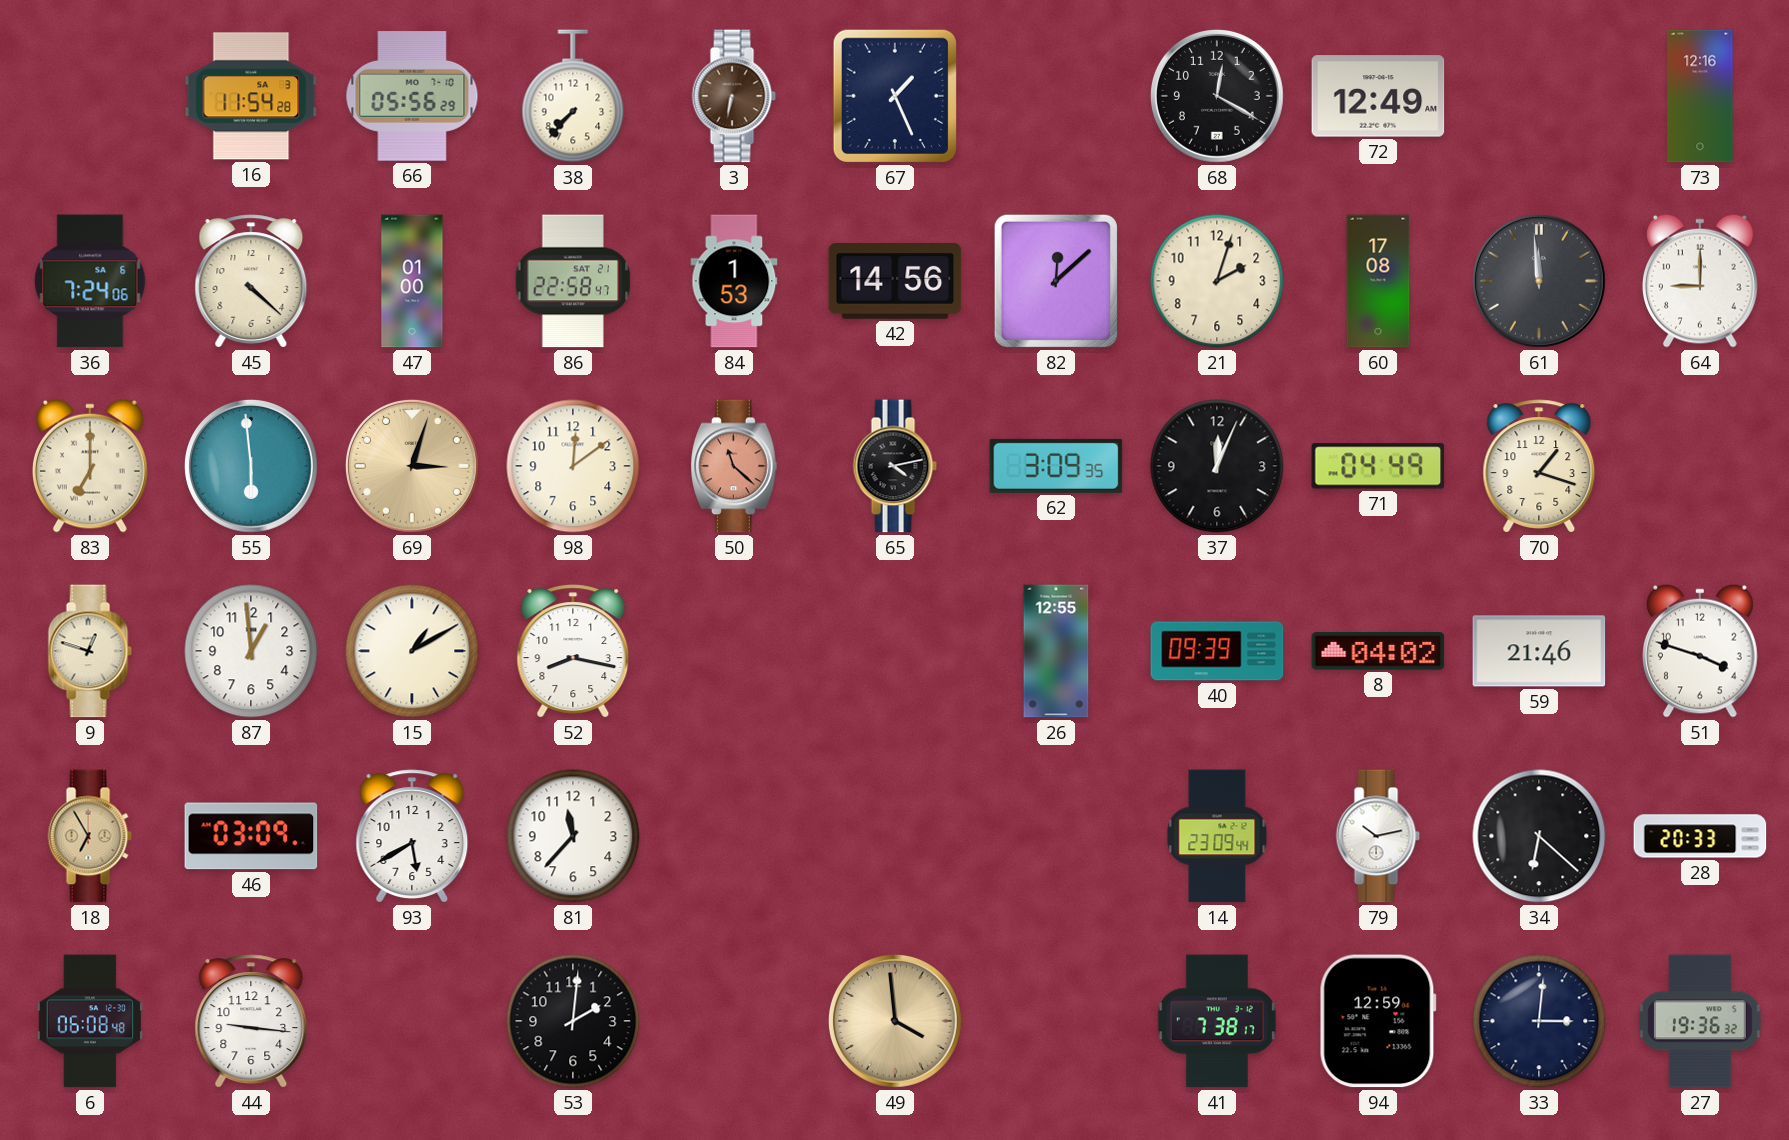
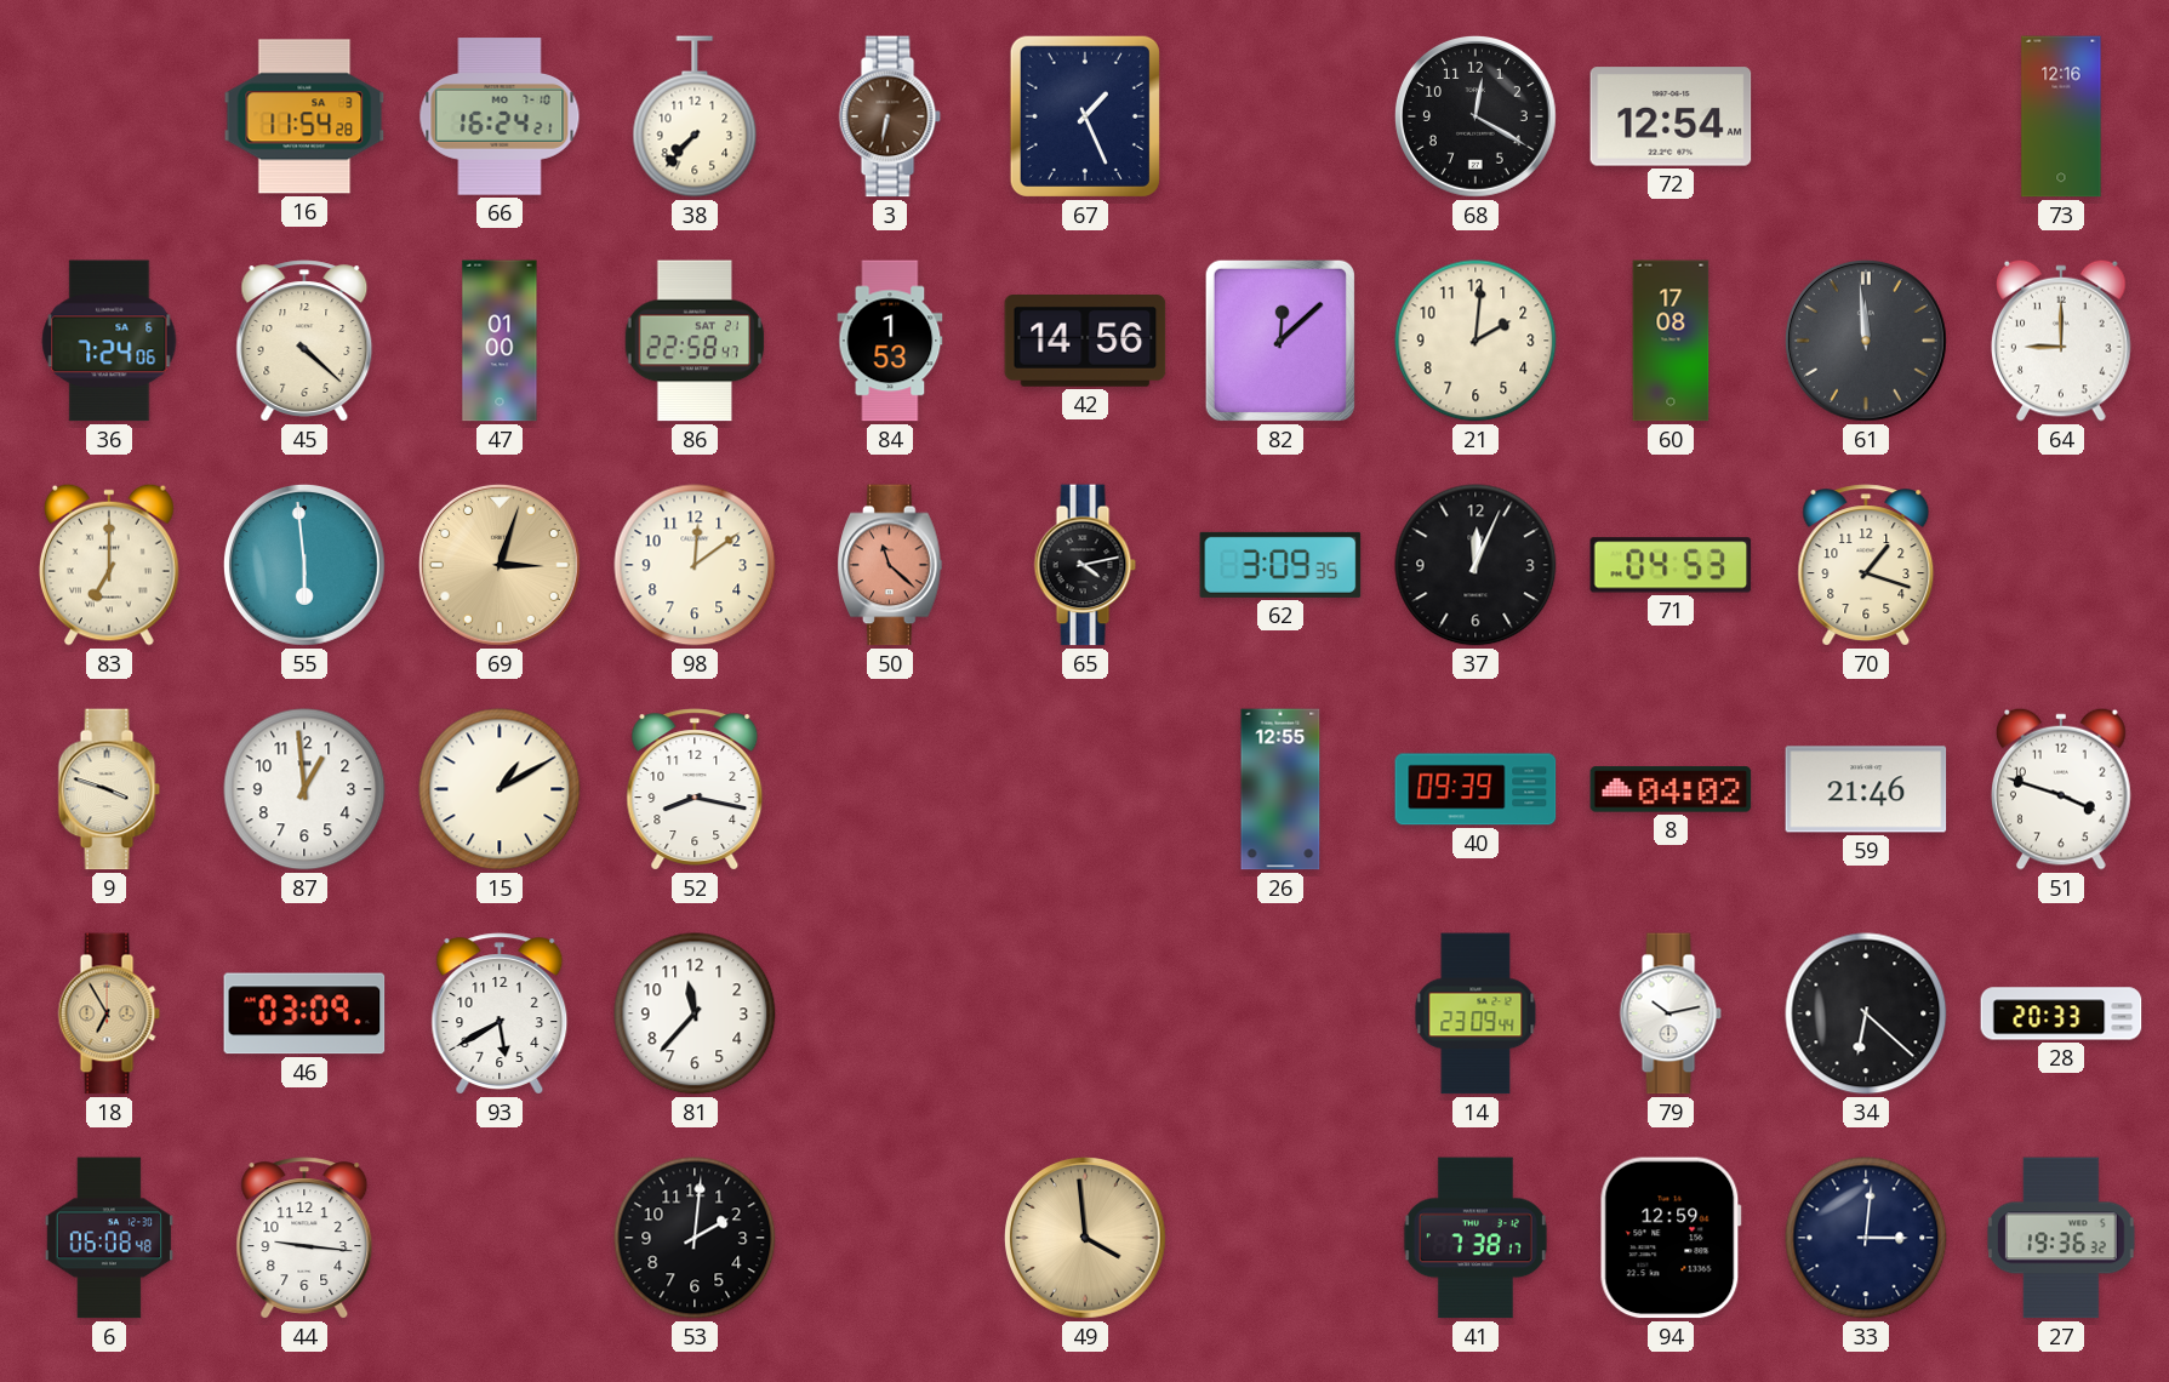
66: 05:56 -> 16:24
72: 12:49 -> 12:54
21: 2:03 -> 2:01
71: 04:49 -> 04:53
9: 12:48 -> 3:48
